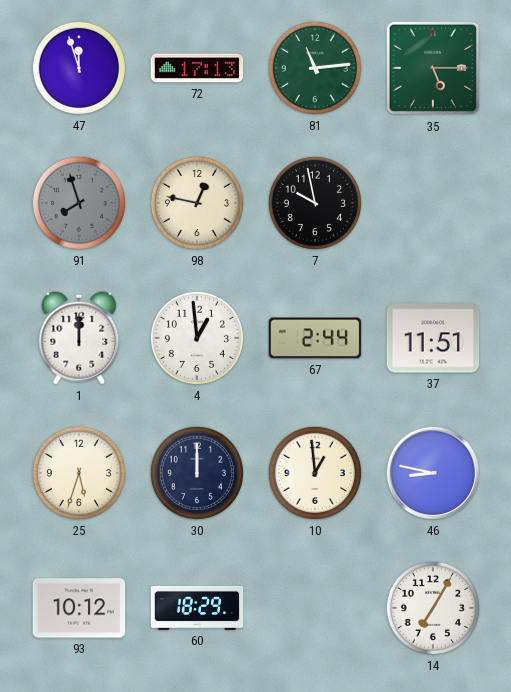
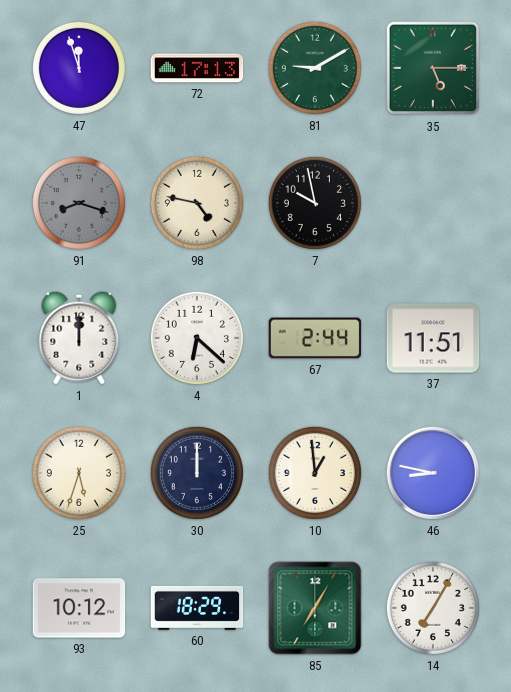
81: 11:14 -> 9:10
91: 7:57 -> 8:18
98: 12:47 -> 4:47
4: 12:59 -> 6:22
85: none -> 7:05
